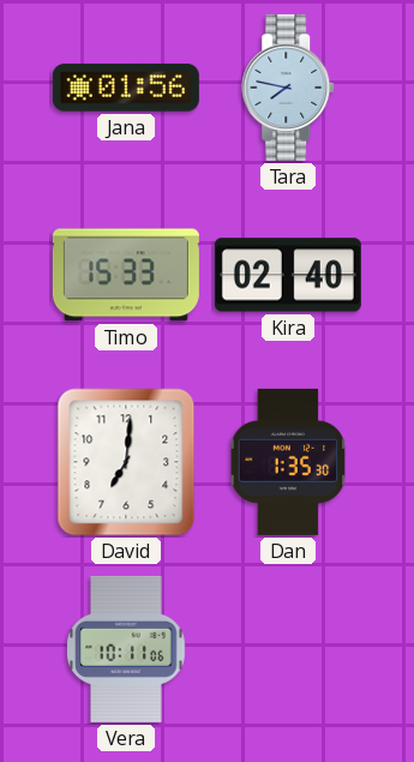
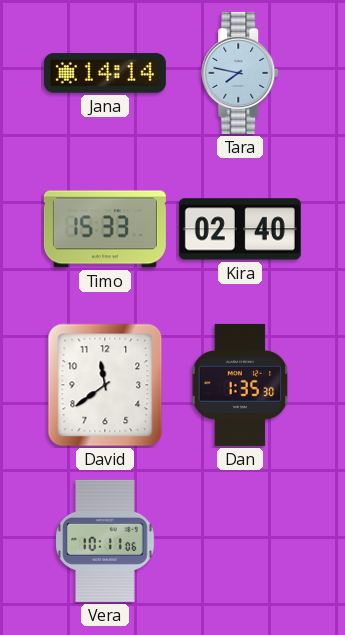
Jana: 01:56 -> 14:14
David: 7:01 -> 11:39
